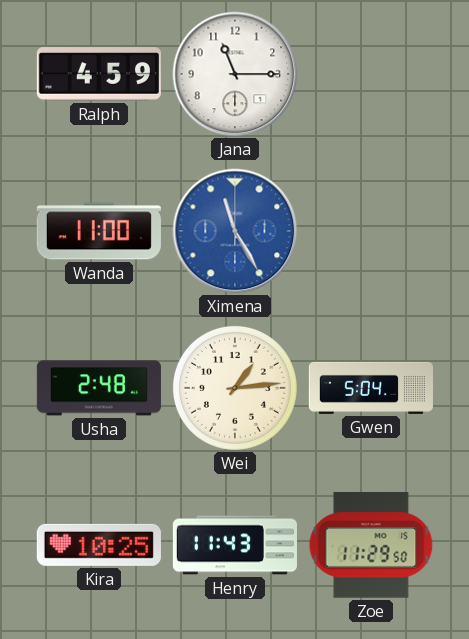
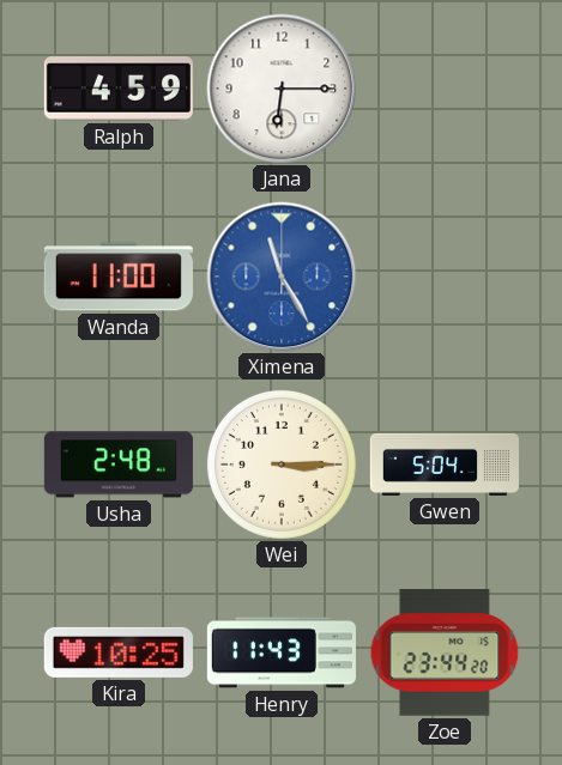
Jana: 11:15 -> 6:15
Wei: 1:14 -> 3:15
Zoe: 11:29 -> 23:44
